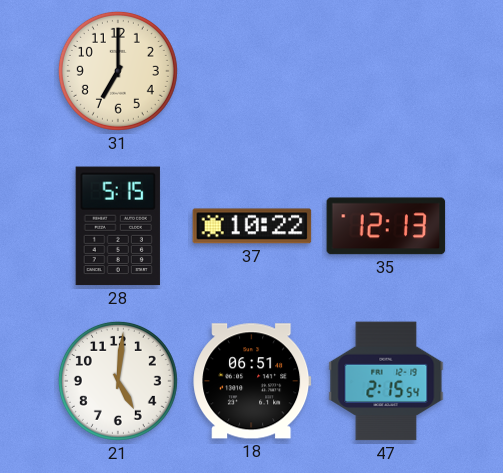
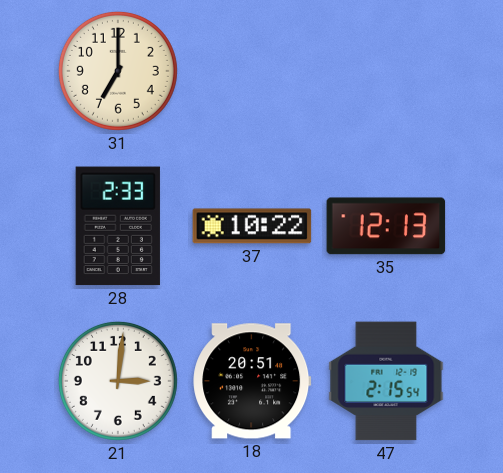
28: 5:15 -> 2:33
21: 5:01 -> 3:01
18: 06:51 -> 20:51
